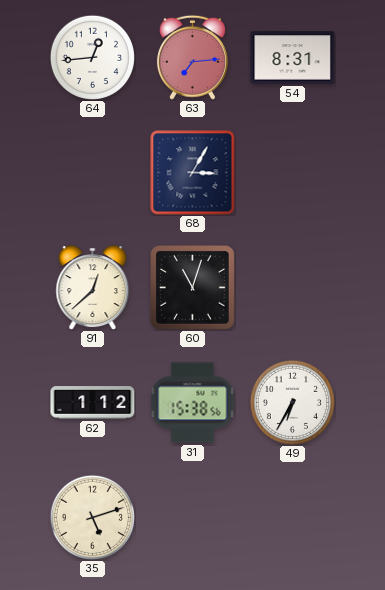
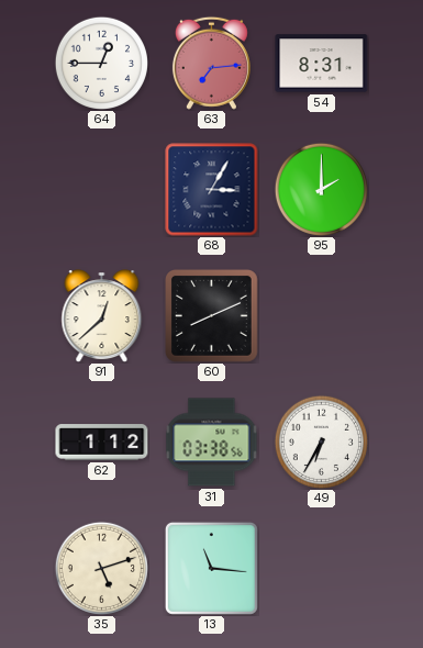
64: 12:44 -> 12:45
95: none -> 2:00
60: 11:03 -> 8:11
31: 15:38 -> 03:38
13: none -> 11:16
